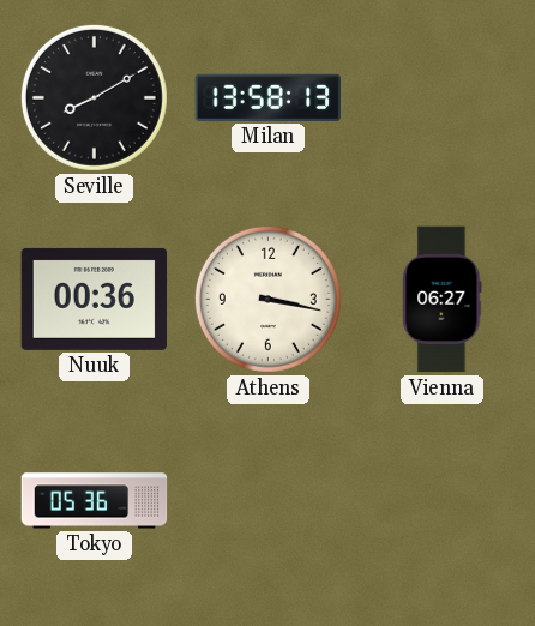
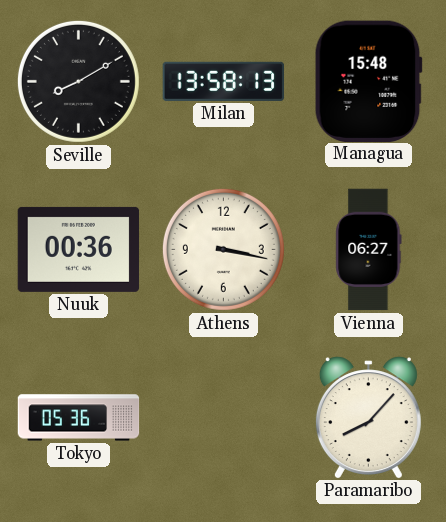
Managua: none -> 15:48
Paramaribo: none -> 8:07
